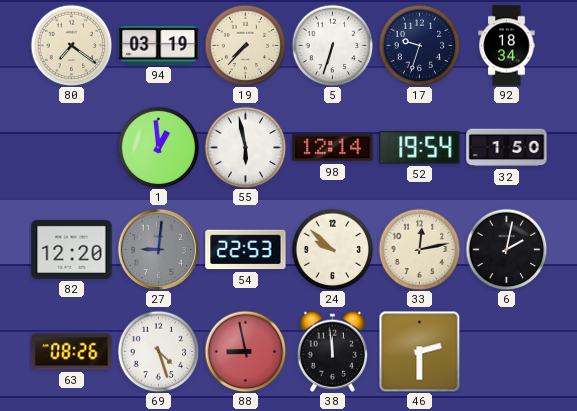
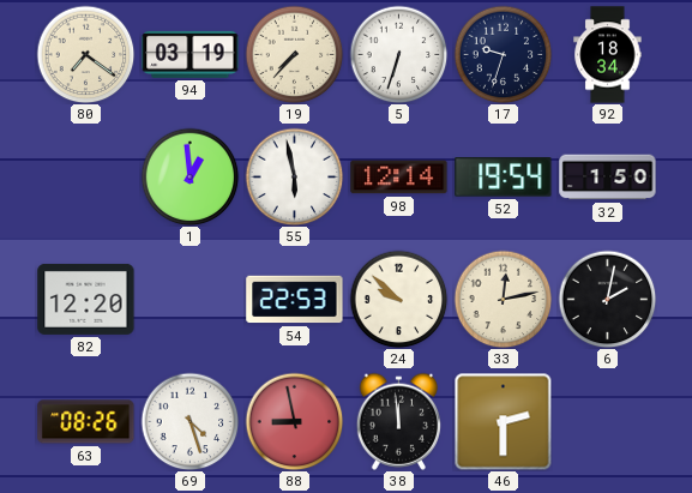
27: 9:01 -> none
